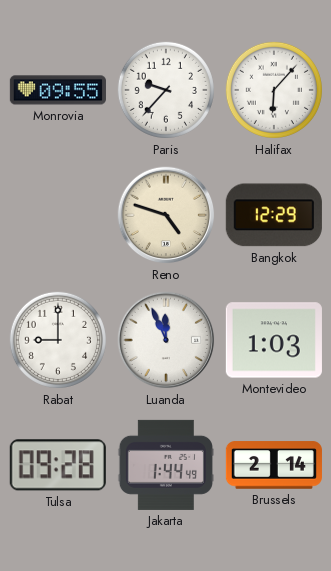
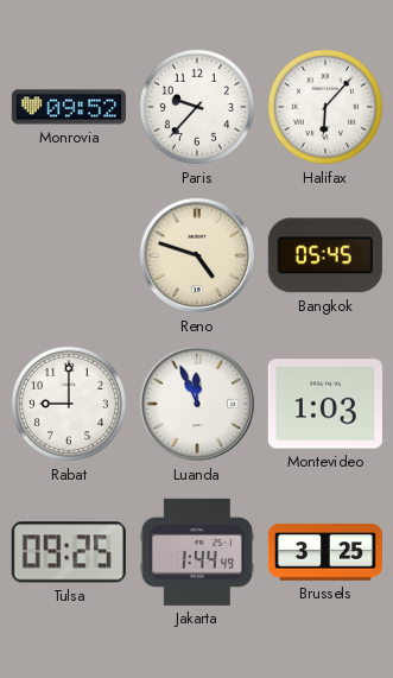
Monrovia: 09:55 -> 09:52
Bangkok: 12:29 -> 05:45
Tulsa: 09:28 -> 09:25
Brussels: 2:14 -> 3:25
